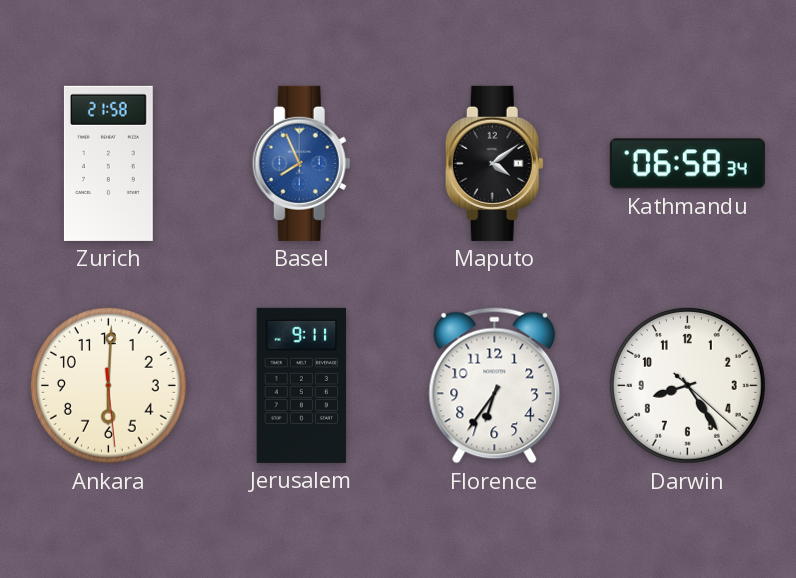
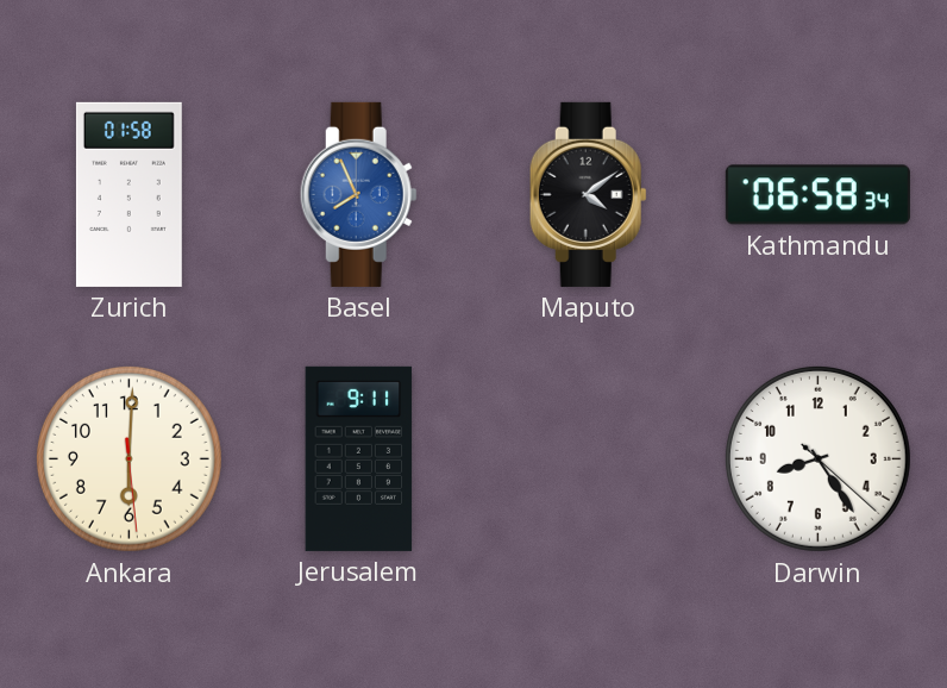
Zurich: 21:58 -> 01:58
Florence: 6:36 -> none
